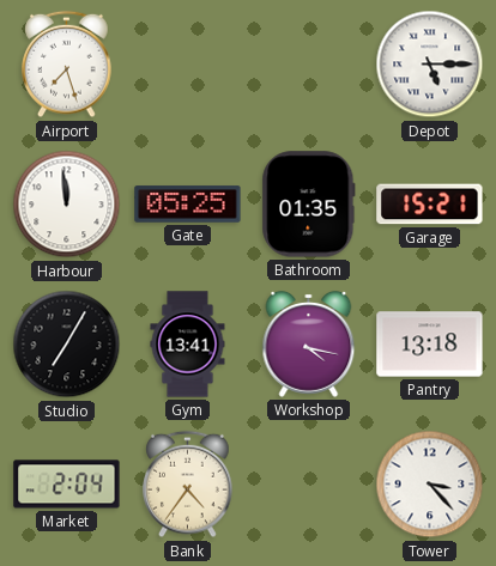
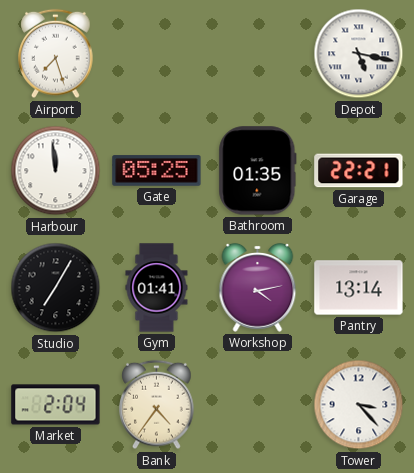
Depot: 5:15 -> 5:17
Garage: 15:21 -> 22:21
Gym: 13:41 -> 01:41
Workshop: 4:17 -> 4:13
Pantry: 13:18 -> 13:14
